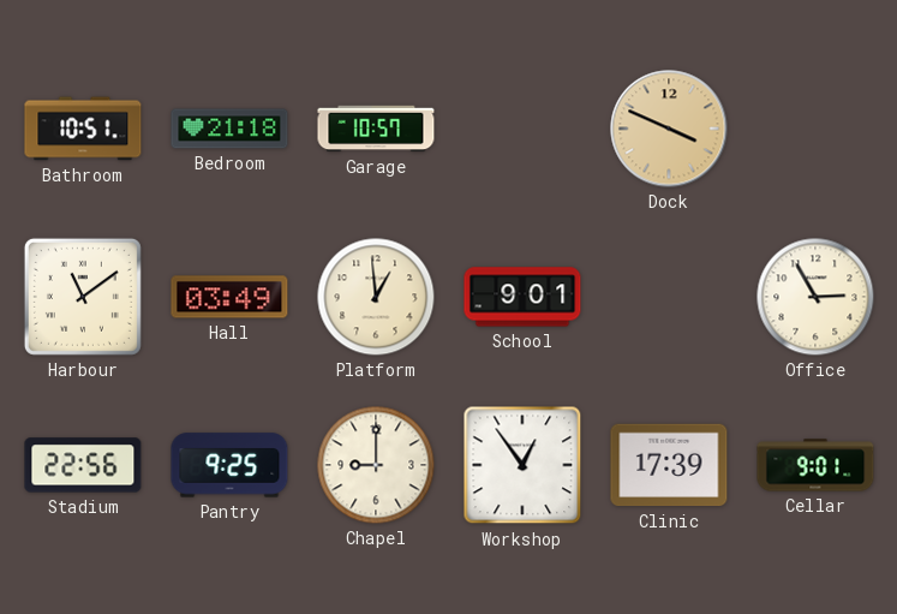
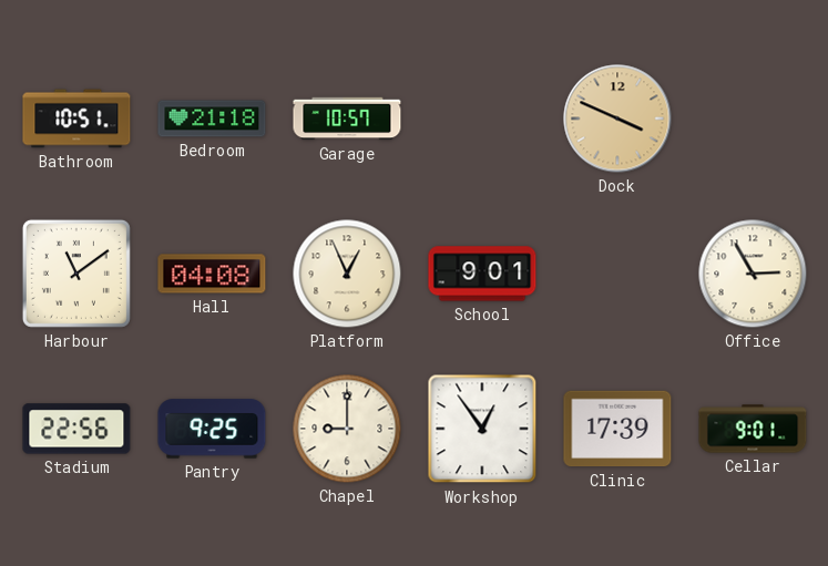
Hall: 03:49 -> 04:08
Platform: 12:59 -> 12:56
